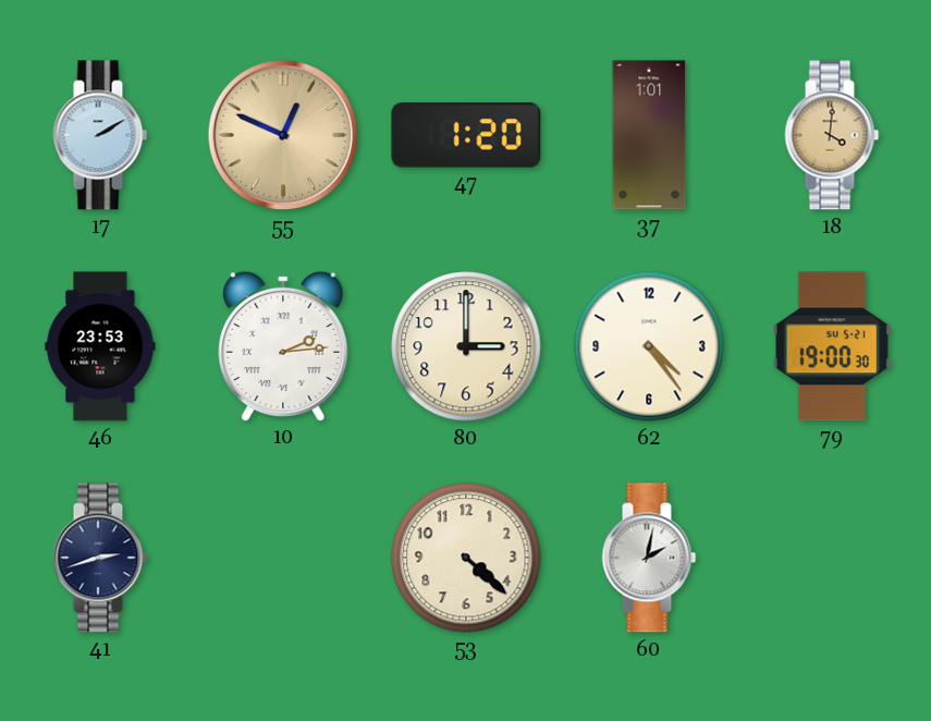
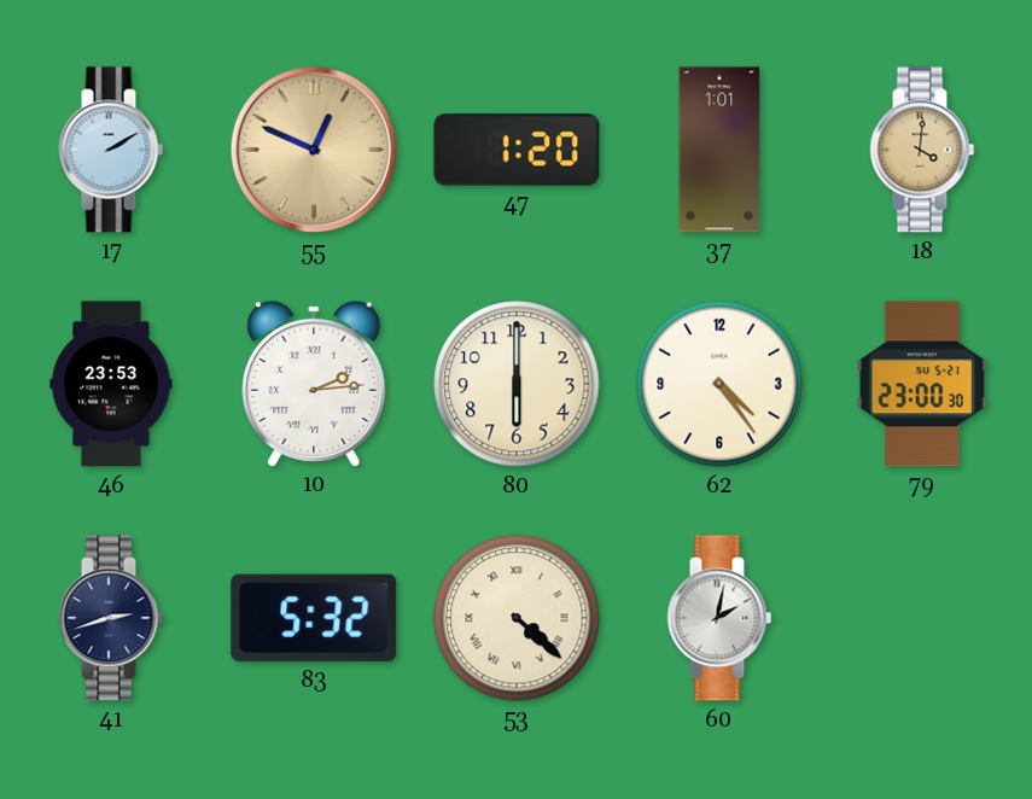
80: 3:00 -> 6:00
79: 19:00 -> 23:00
83: none -> 5:32
53 numerals: Arabic -> Roman
